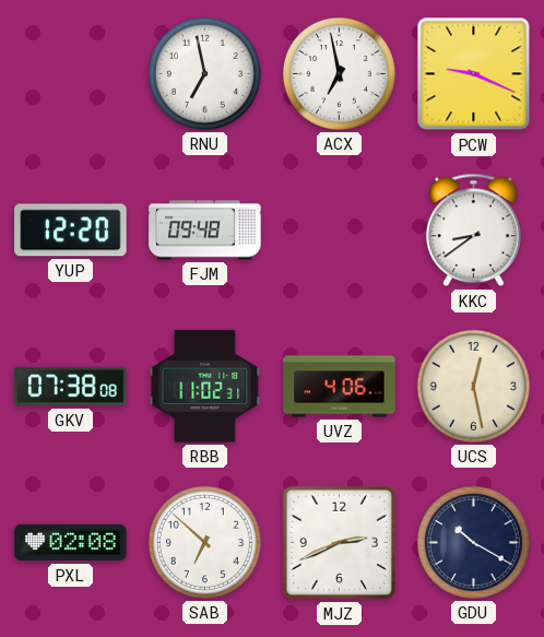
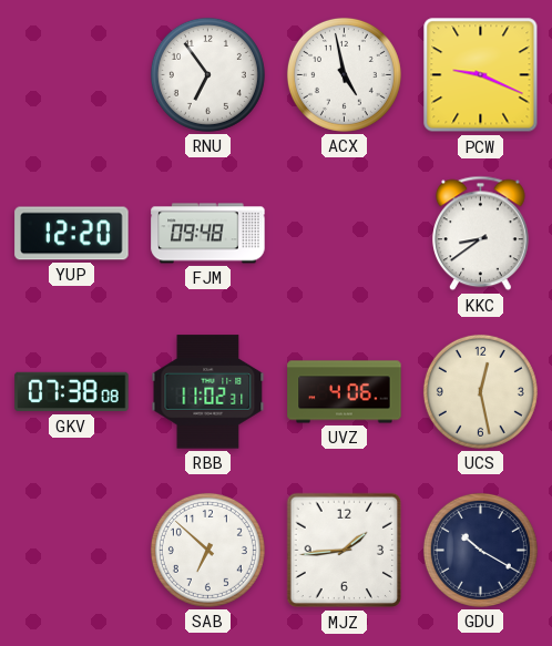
RNU: 6:58 -> 6:54
ACX: 6:58 -> 4:58
PXL: 02:08 -> none
MJZ: 2:41 -> 1:44
